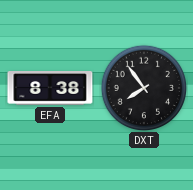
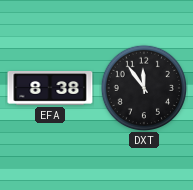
DXT: 7:54 -> 11:54
